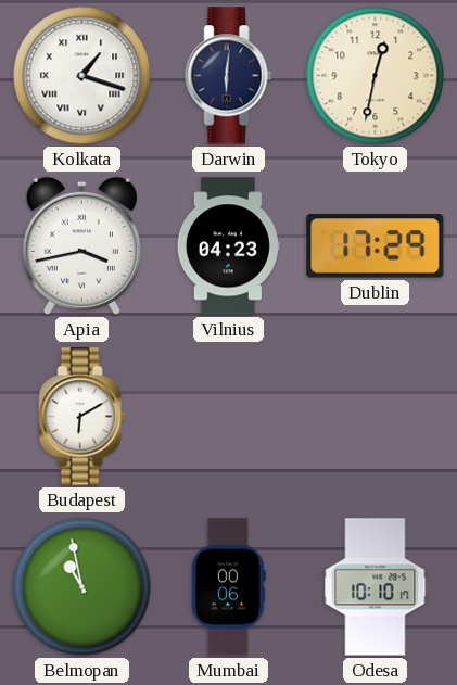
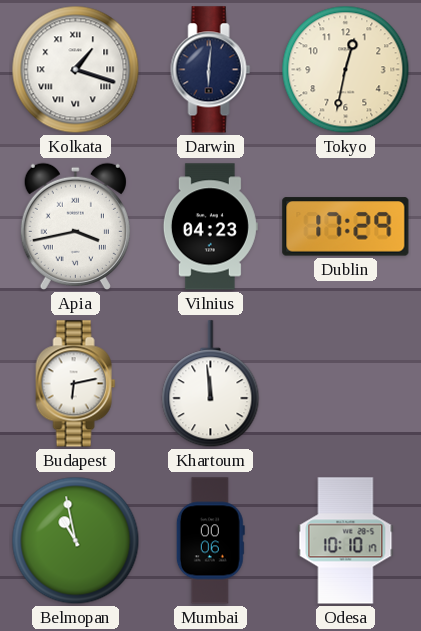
Budapest: 6:10 -> 6:13
Khartoum: none -> 11:59
